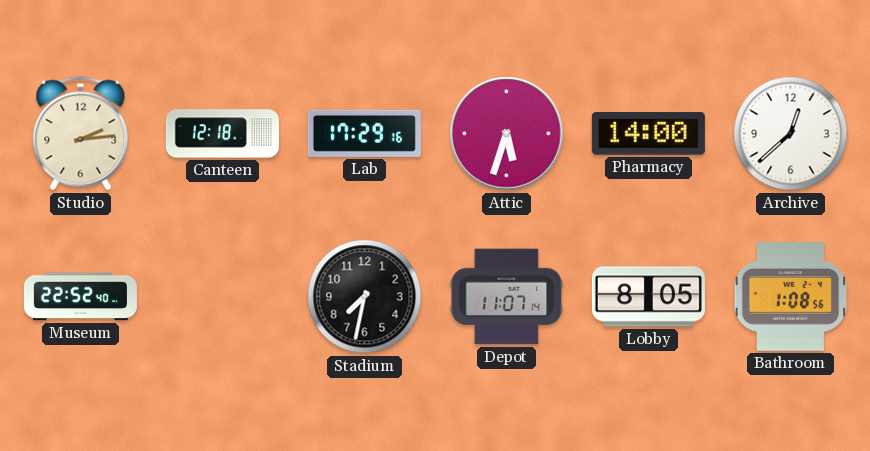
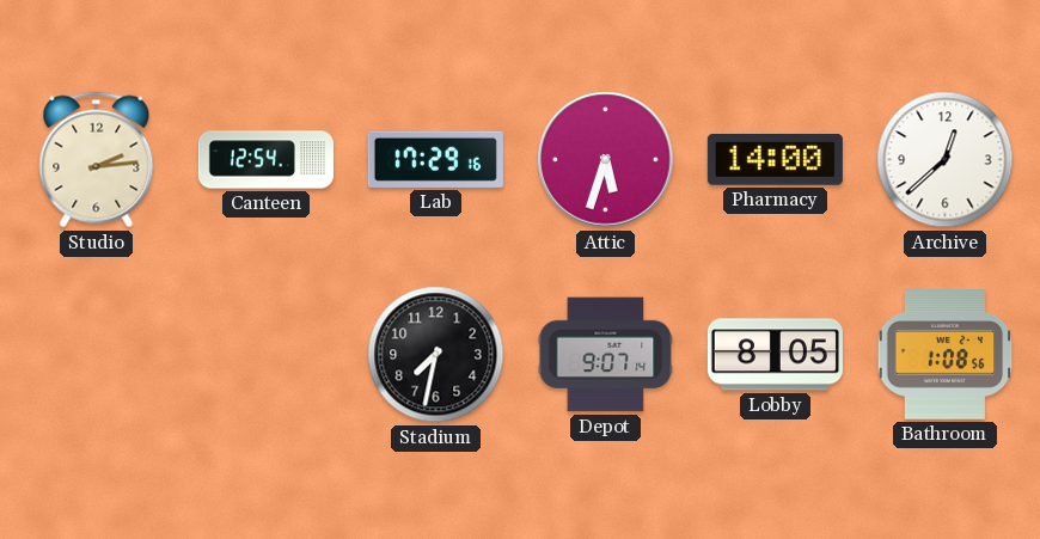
Canteen: 12:18 -> 12:54
Museum: 22:52 -> none
Depot: 11:07 -> 9:07
